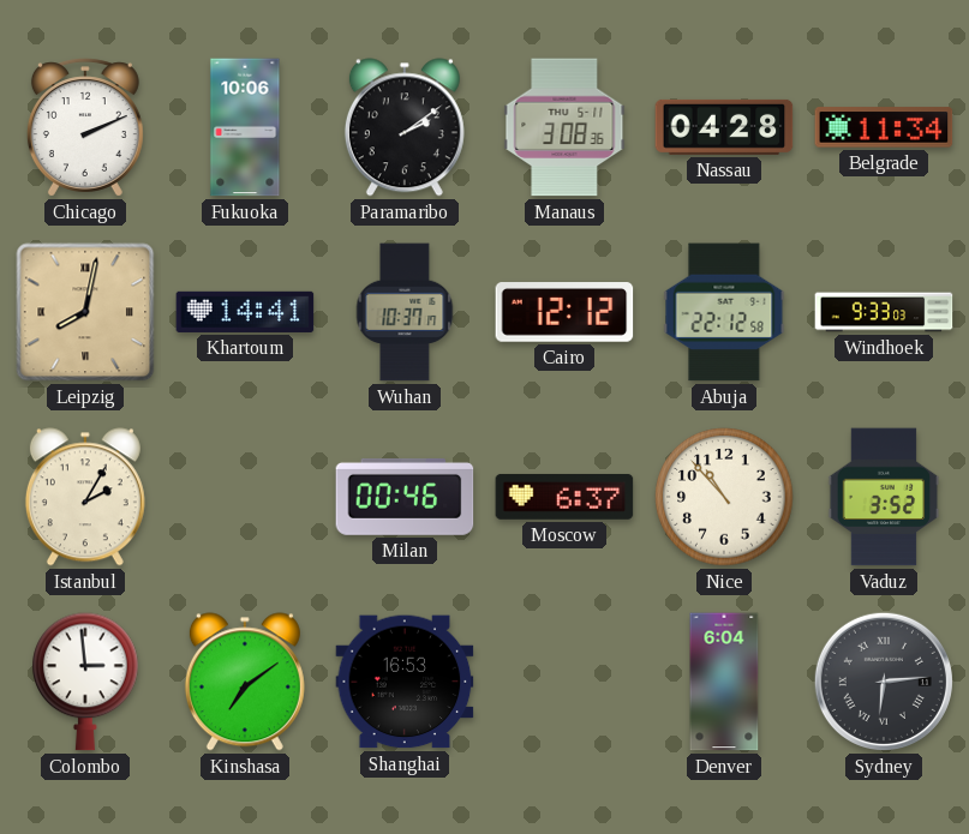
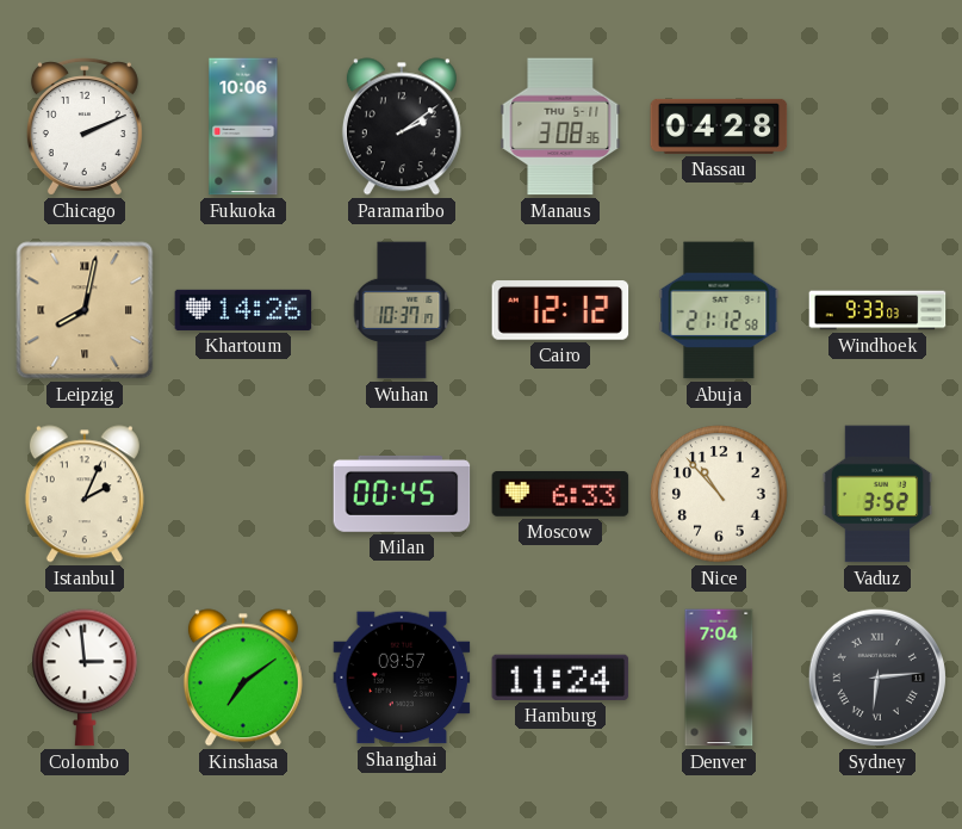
Belgrade: 11:34 -> none
Khartoum: 14:41 -> 14:26
Abuja: 22:12 -> 21:12
Istanbul: 2:05 -> 2:04
Milan: 00:46 -> 00:45
Moscow: 6:37 -> 6:33
Shanghai: 16:53 -> 09:57
Hamburg: none -> 11:24
Denver: 6:04 -> 7:04
